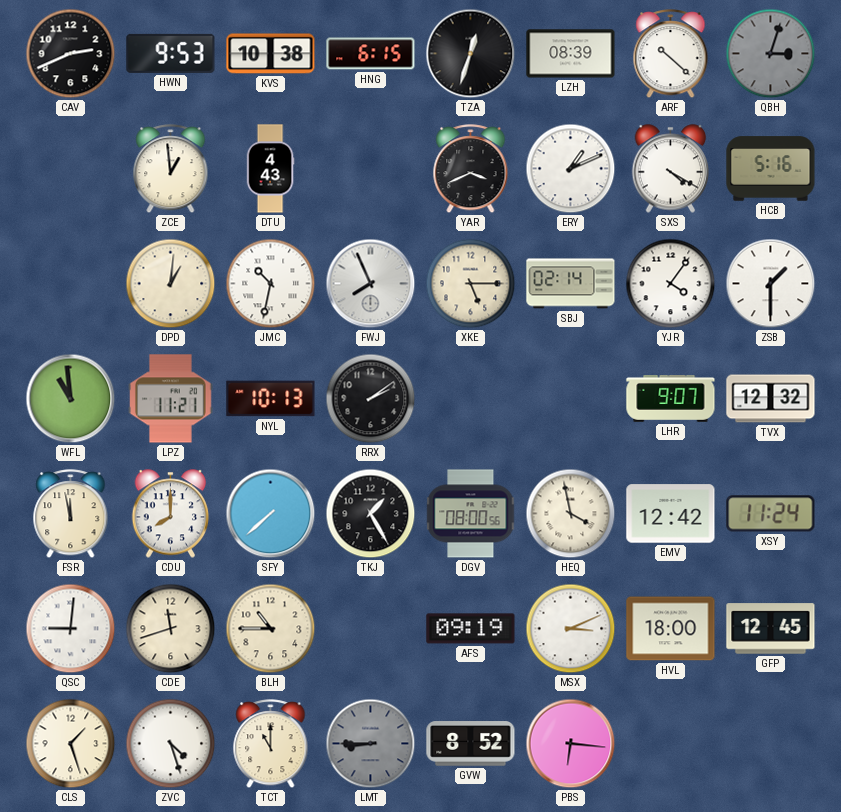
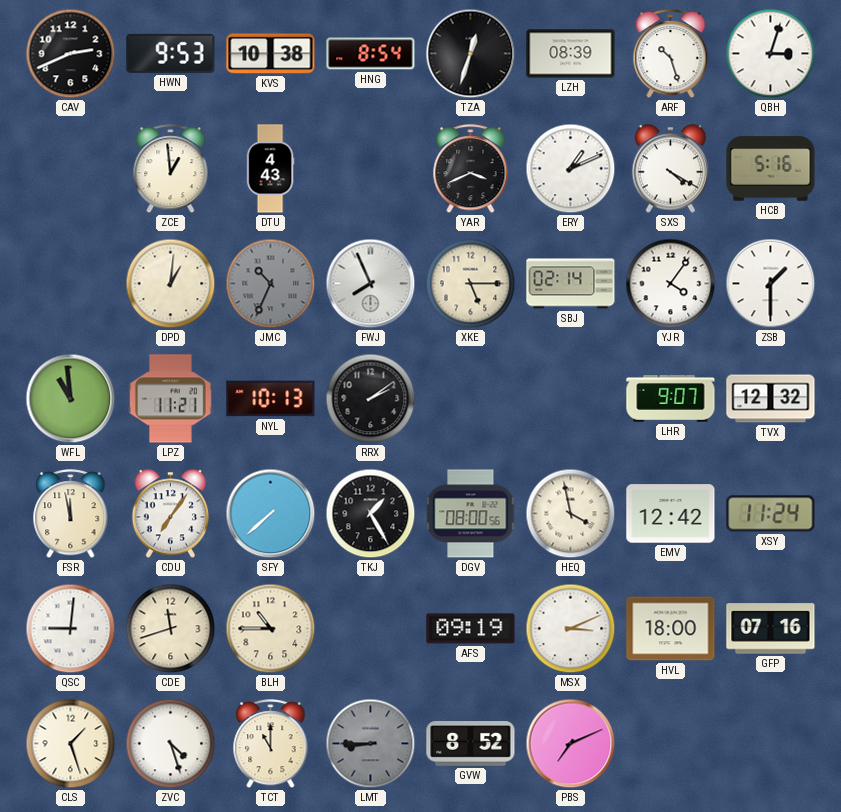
HNG: 6:15 -> 8:54
ARF: 10:22 -> 10:27
QBH dial: grey -> white
JMC: 10:32 -> 10:34
JMC dial: white -> grey
CDU: 8:00 -> 7:06
GFP: 12:45 -> 07:16
PBS: 6:16 -> 7:11
